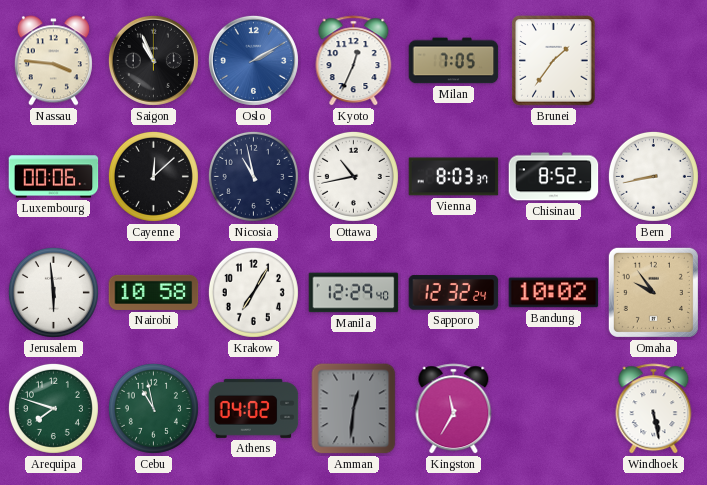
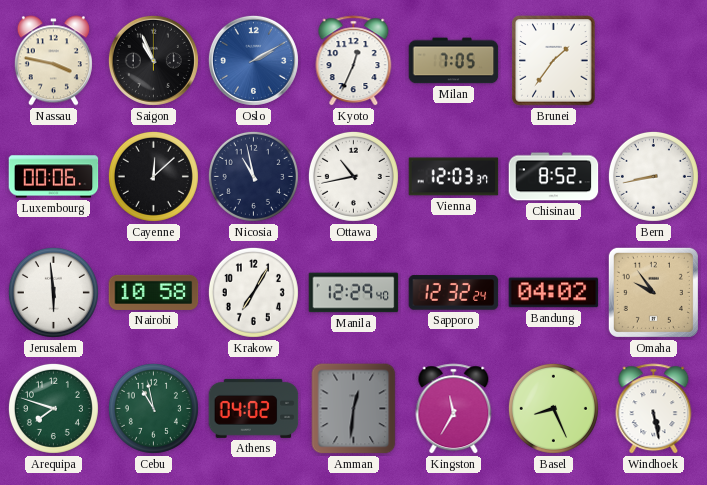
Nassau: 3:46 -> 3:47
Vienna: 8:03 -> 12:03
Bandung: 10:02 -> 04:02
Basel: none -> 8:26
